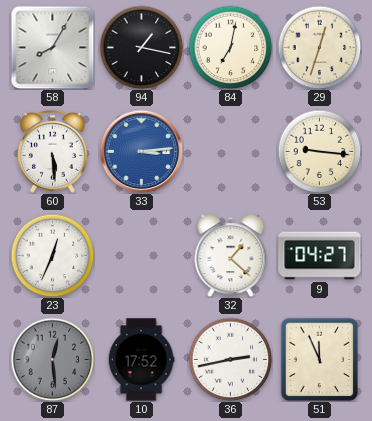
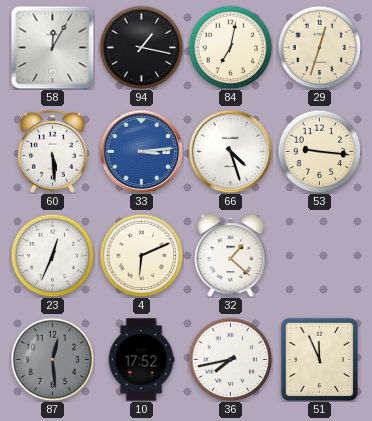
58: 8:05 -> 12:05
66: none -> 4:27
4: none -> 6:11
9: 04:27 -> none
36: 2:43 -> 7:43
